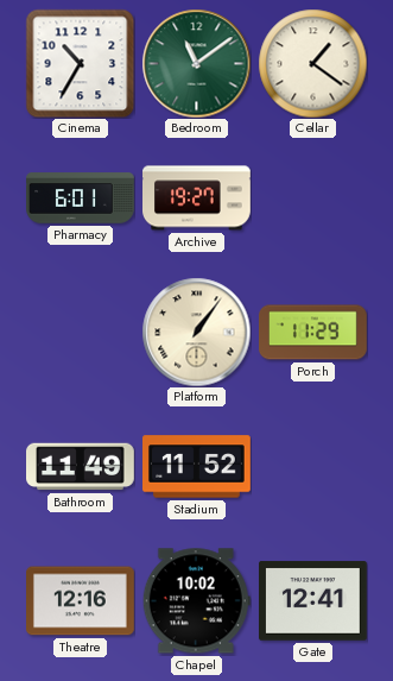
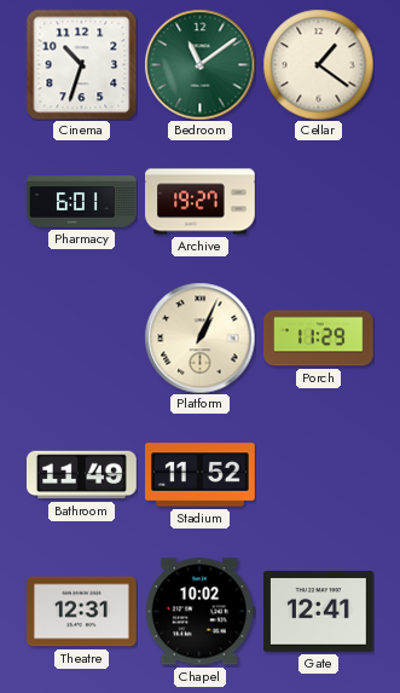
Cinema: 10:35 -> 10:33
Platform: 1:06 -> 1:04
Theatre: 12:16 -> 12:31
